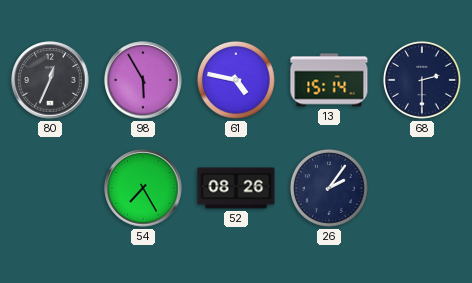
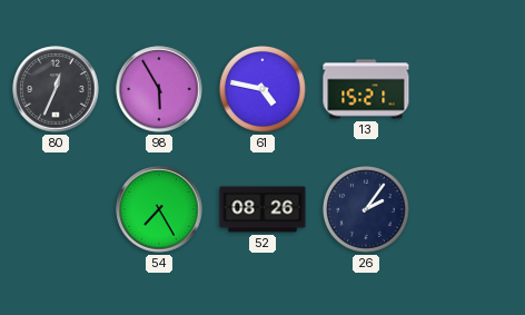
13: 15:14 -> 15:21
68: 2:30 -> none
